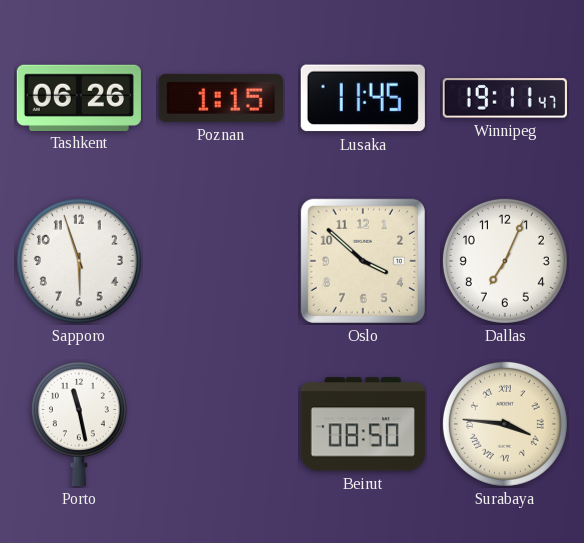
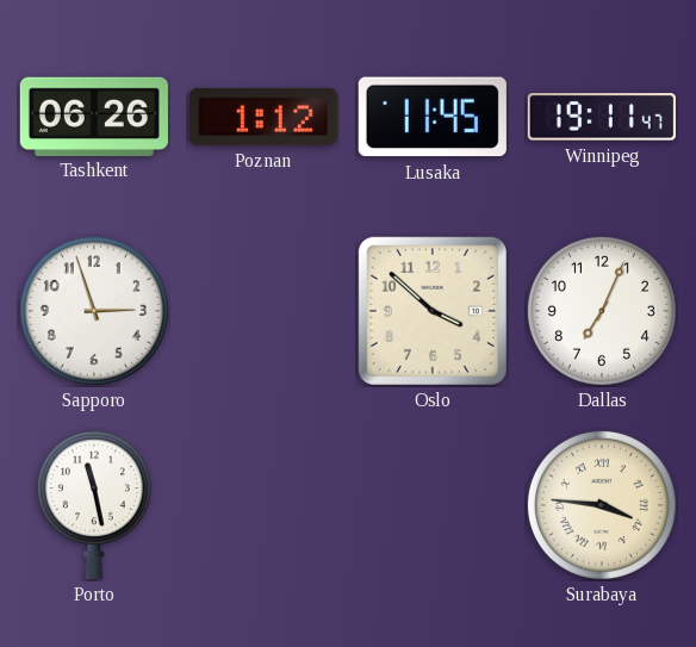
Poznan: 1:15 -> 1:12
Sapporo: 5:57 -> 2:57
Beirut: 08:50 -> none
